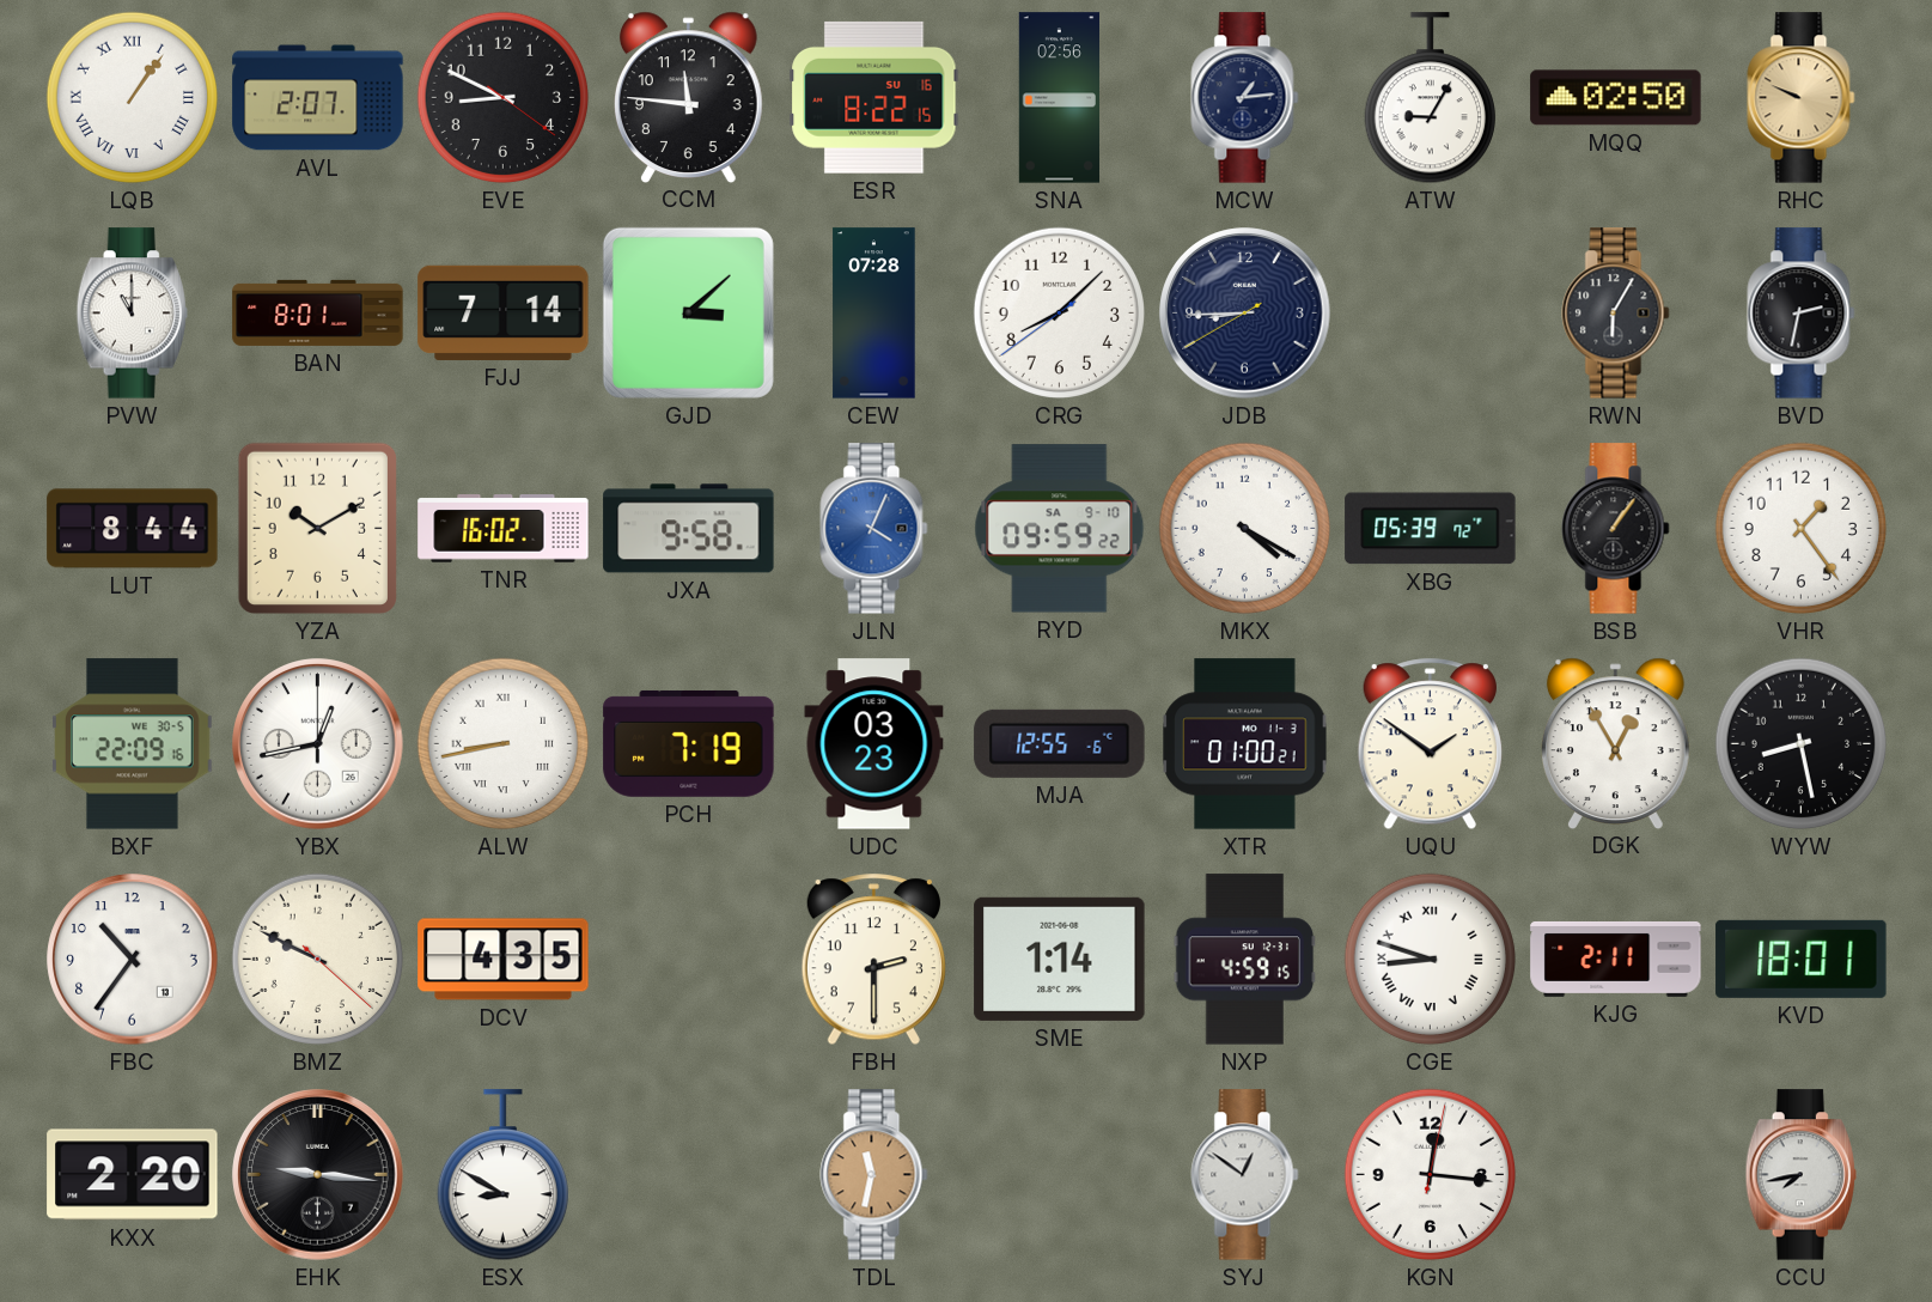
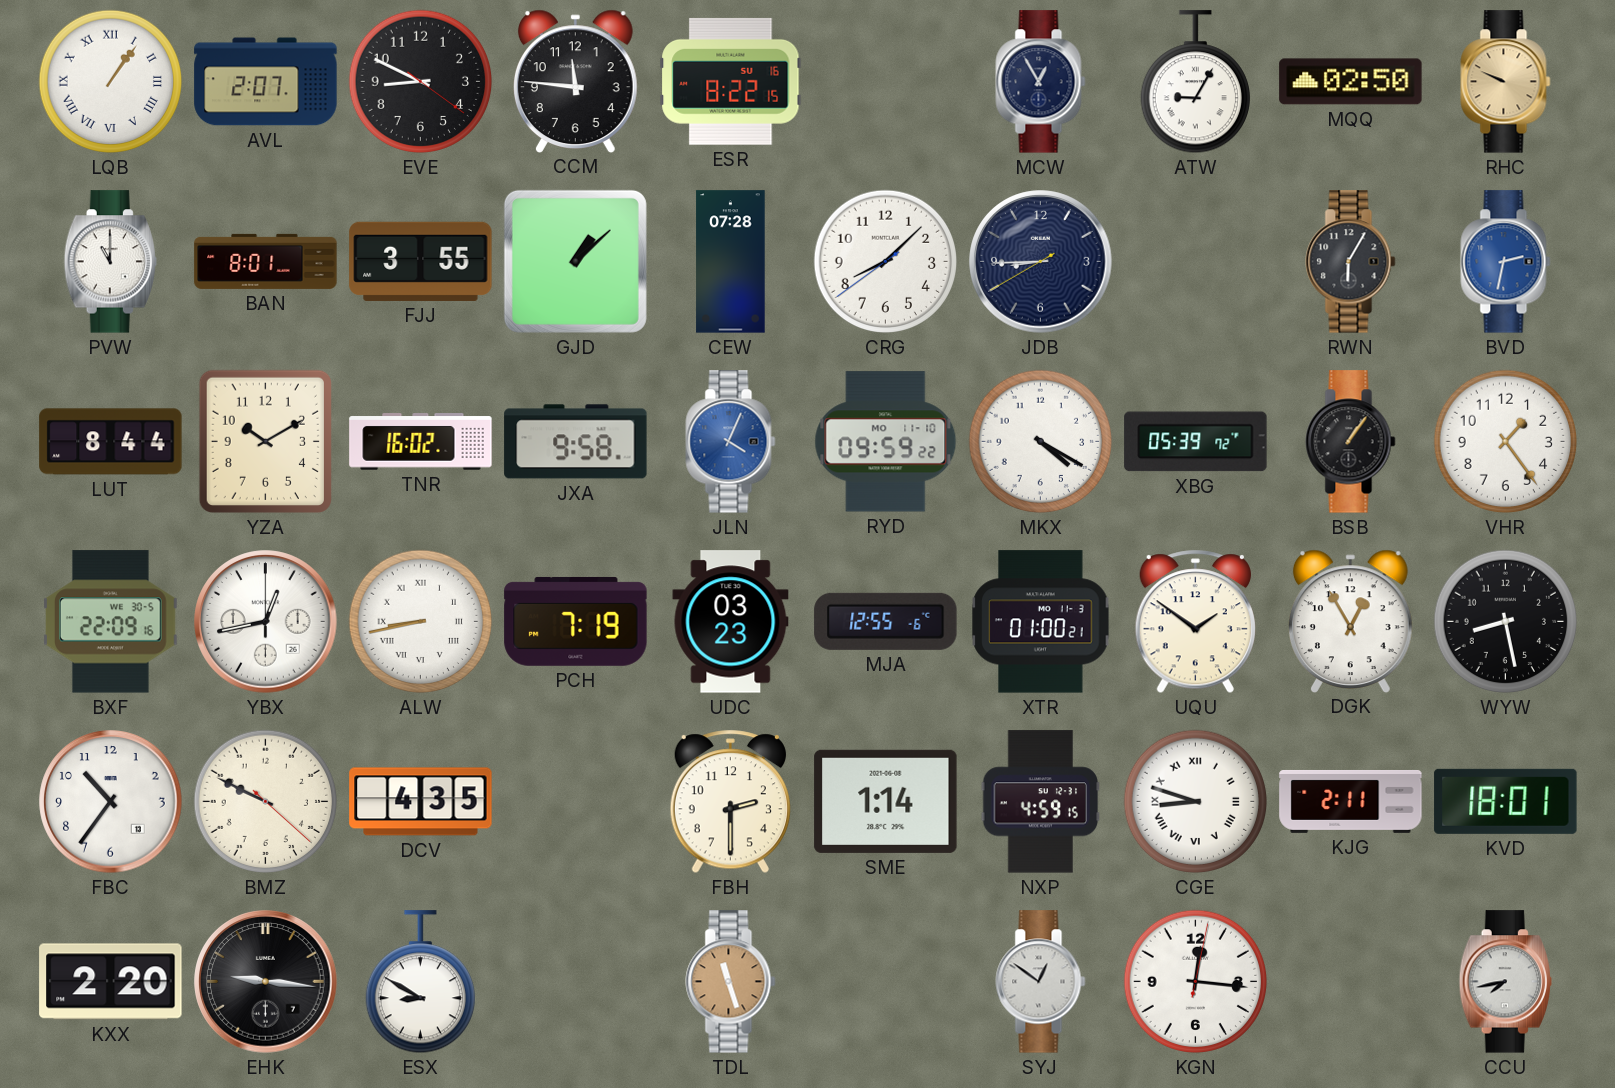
SNA: 02:56 -> none
MCW: 1:14 -> 12:55
FJJ: 7:14 -> 3:55
GJD: 3:08 -> 1:08
BVD dial: black -> blue
RYD date: SA 9-10 -> MO 11-10
TDL: 11:32 -> 11:27
